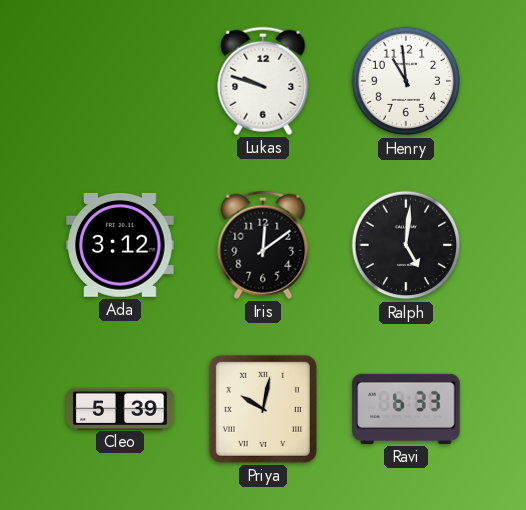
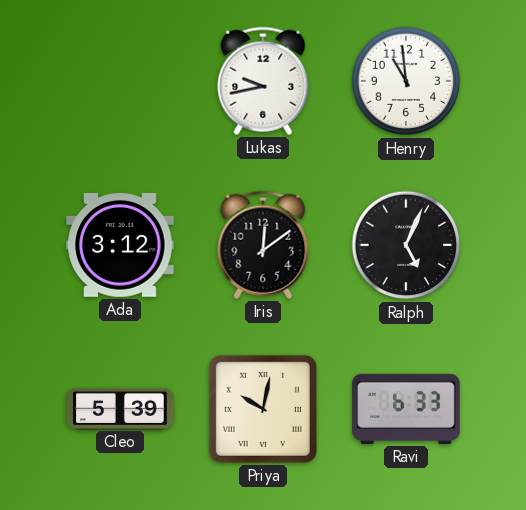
Lukas: 9:48 -> 9:43
Ralph: 5:01 -> 5:04
